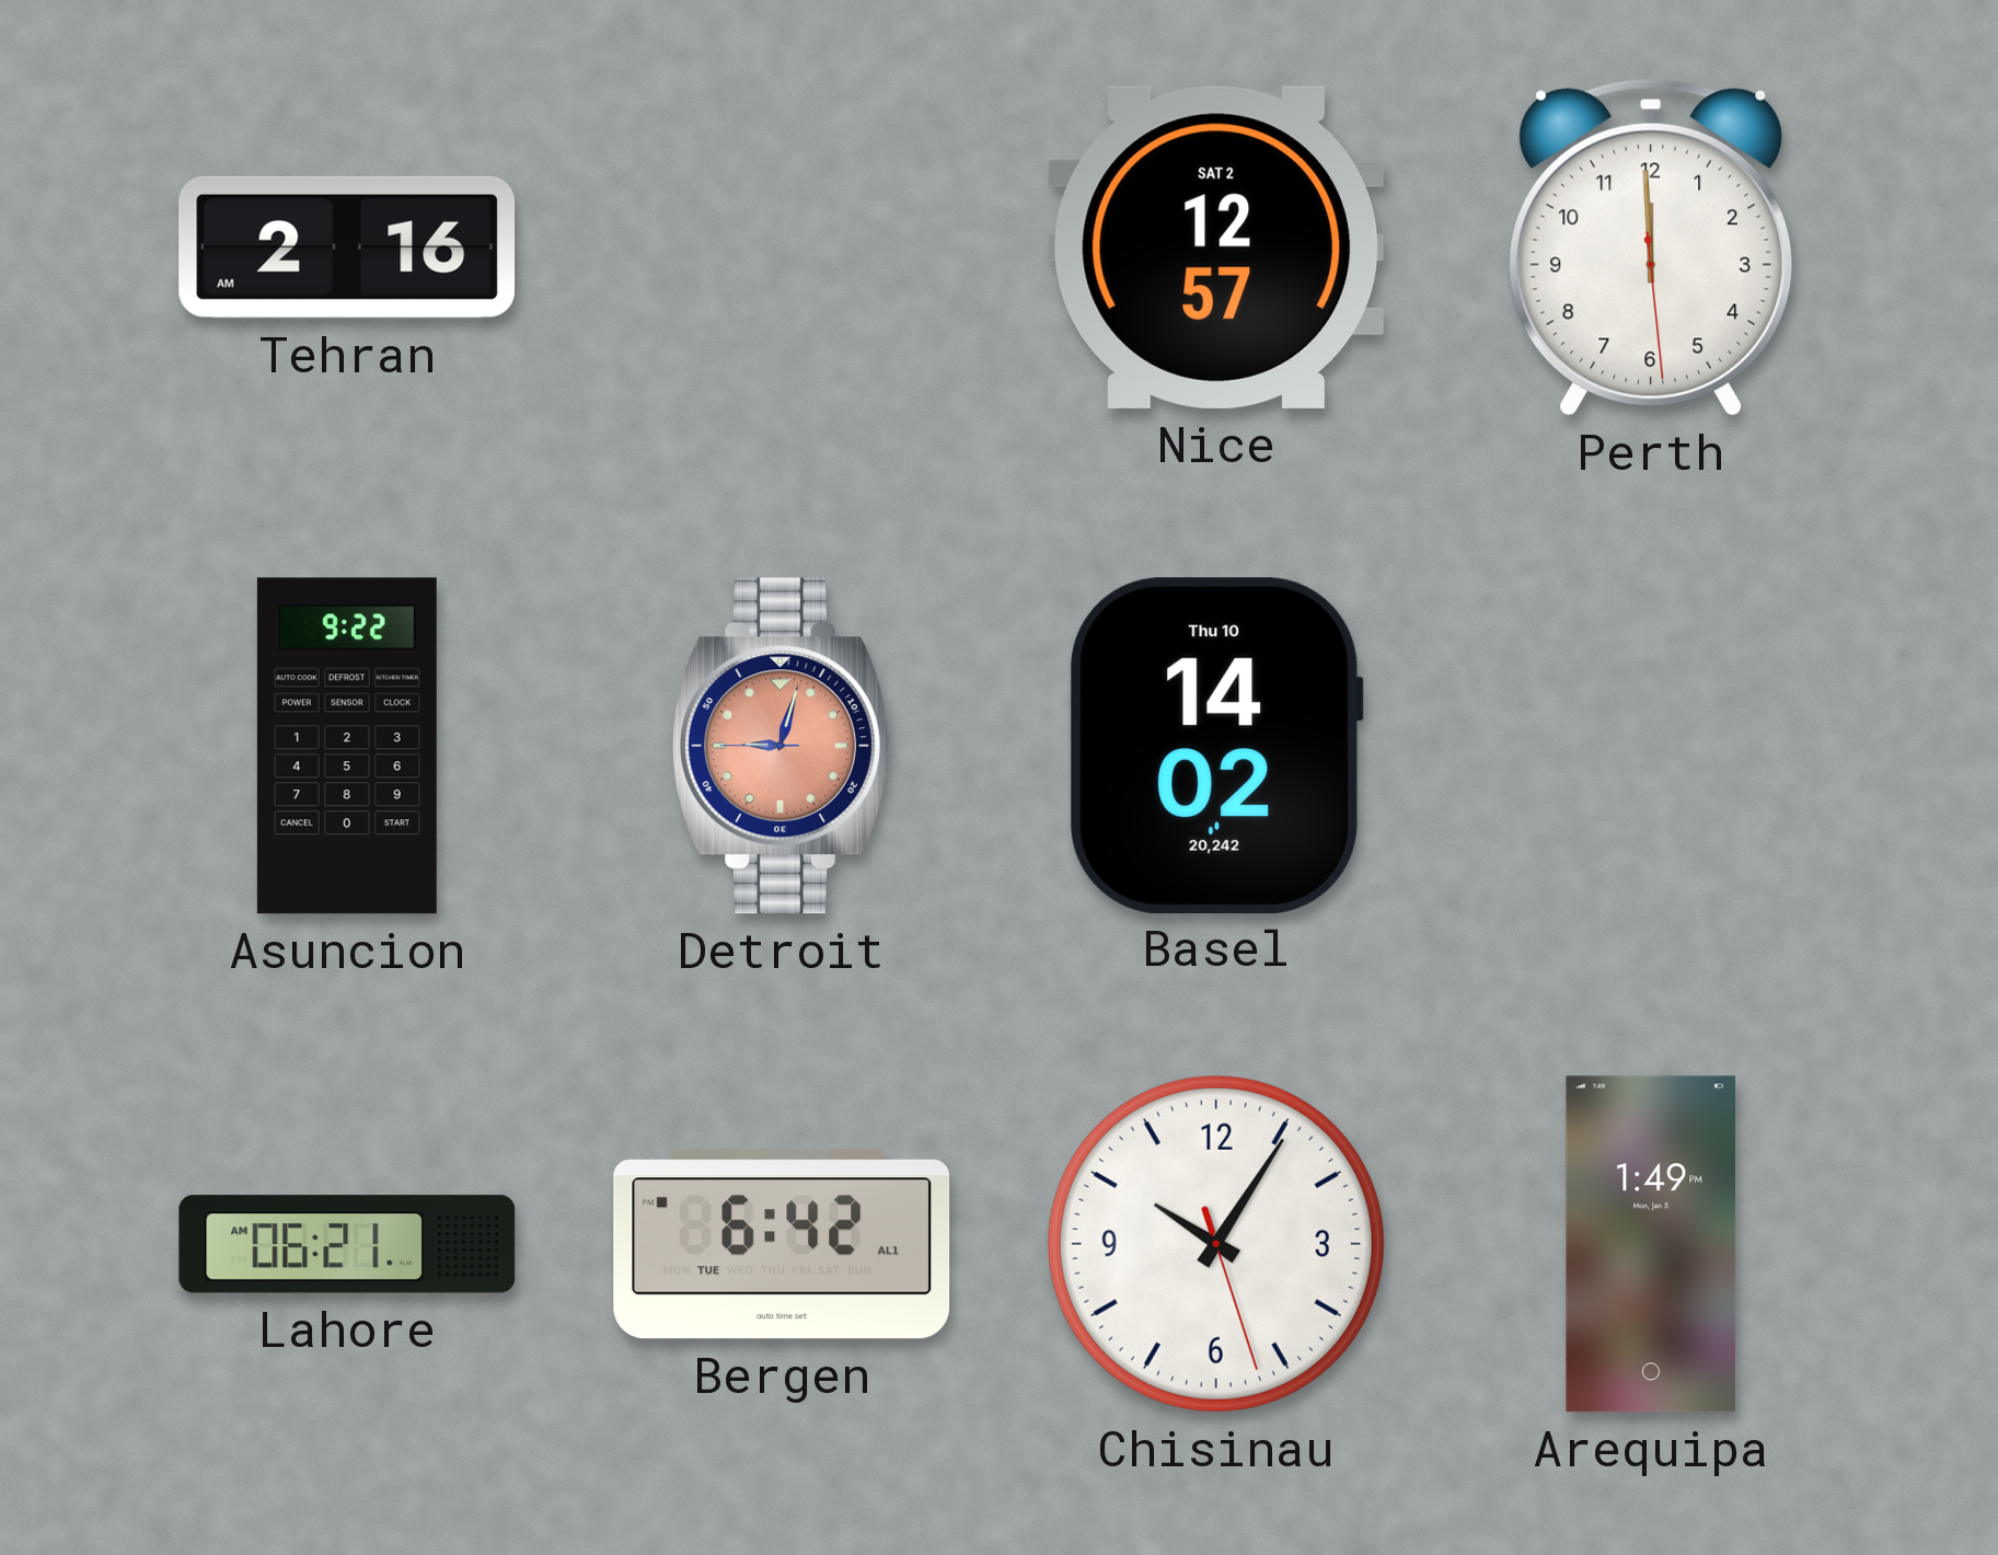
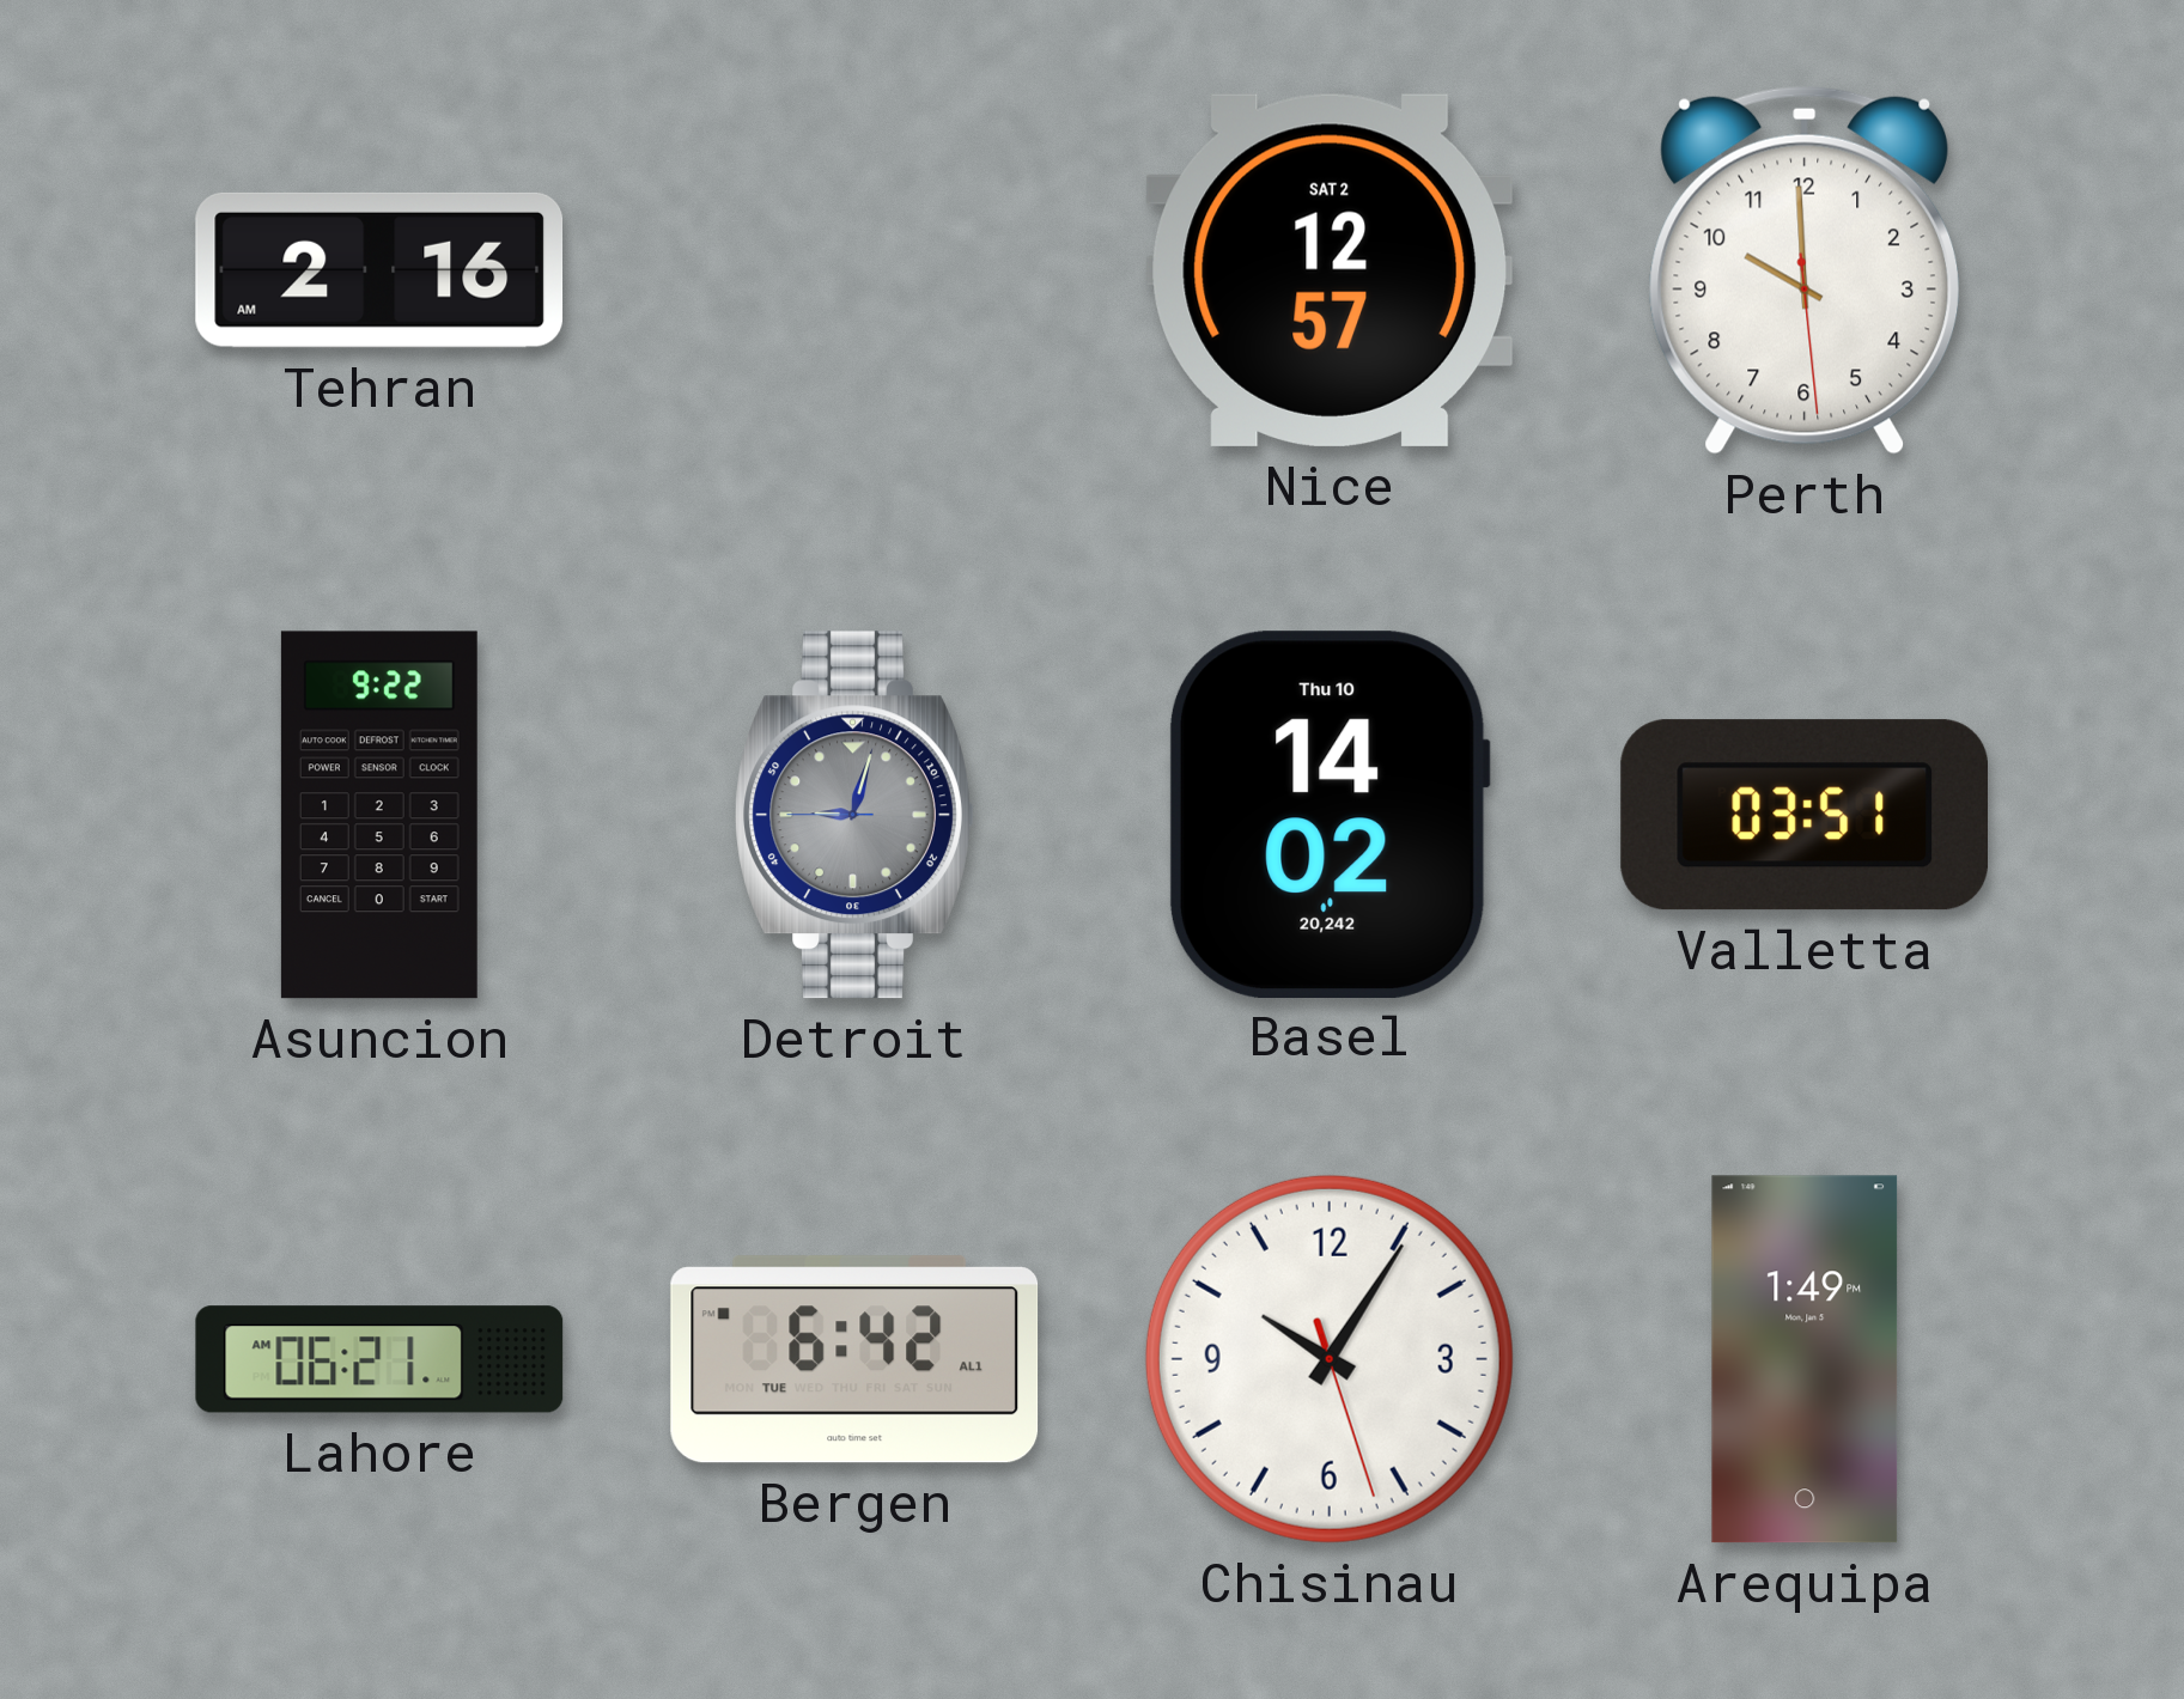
Perth: 11:59 -> 9:59
Detroit dial: salmon -> grey
Valletta: none -> 03:51
